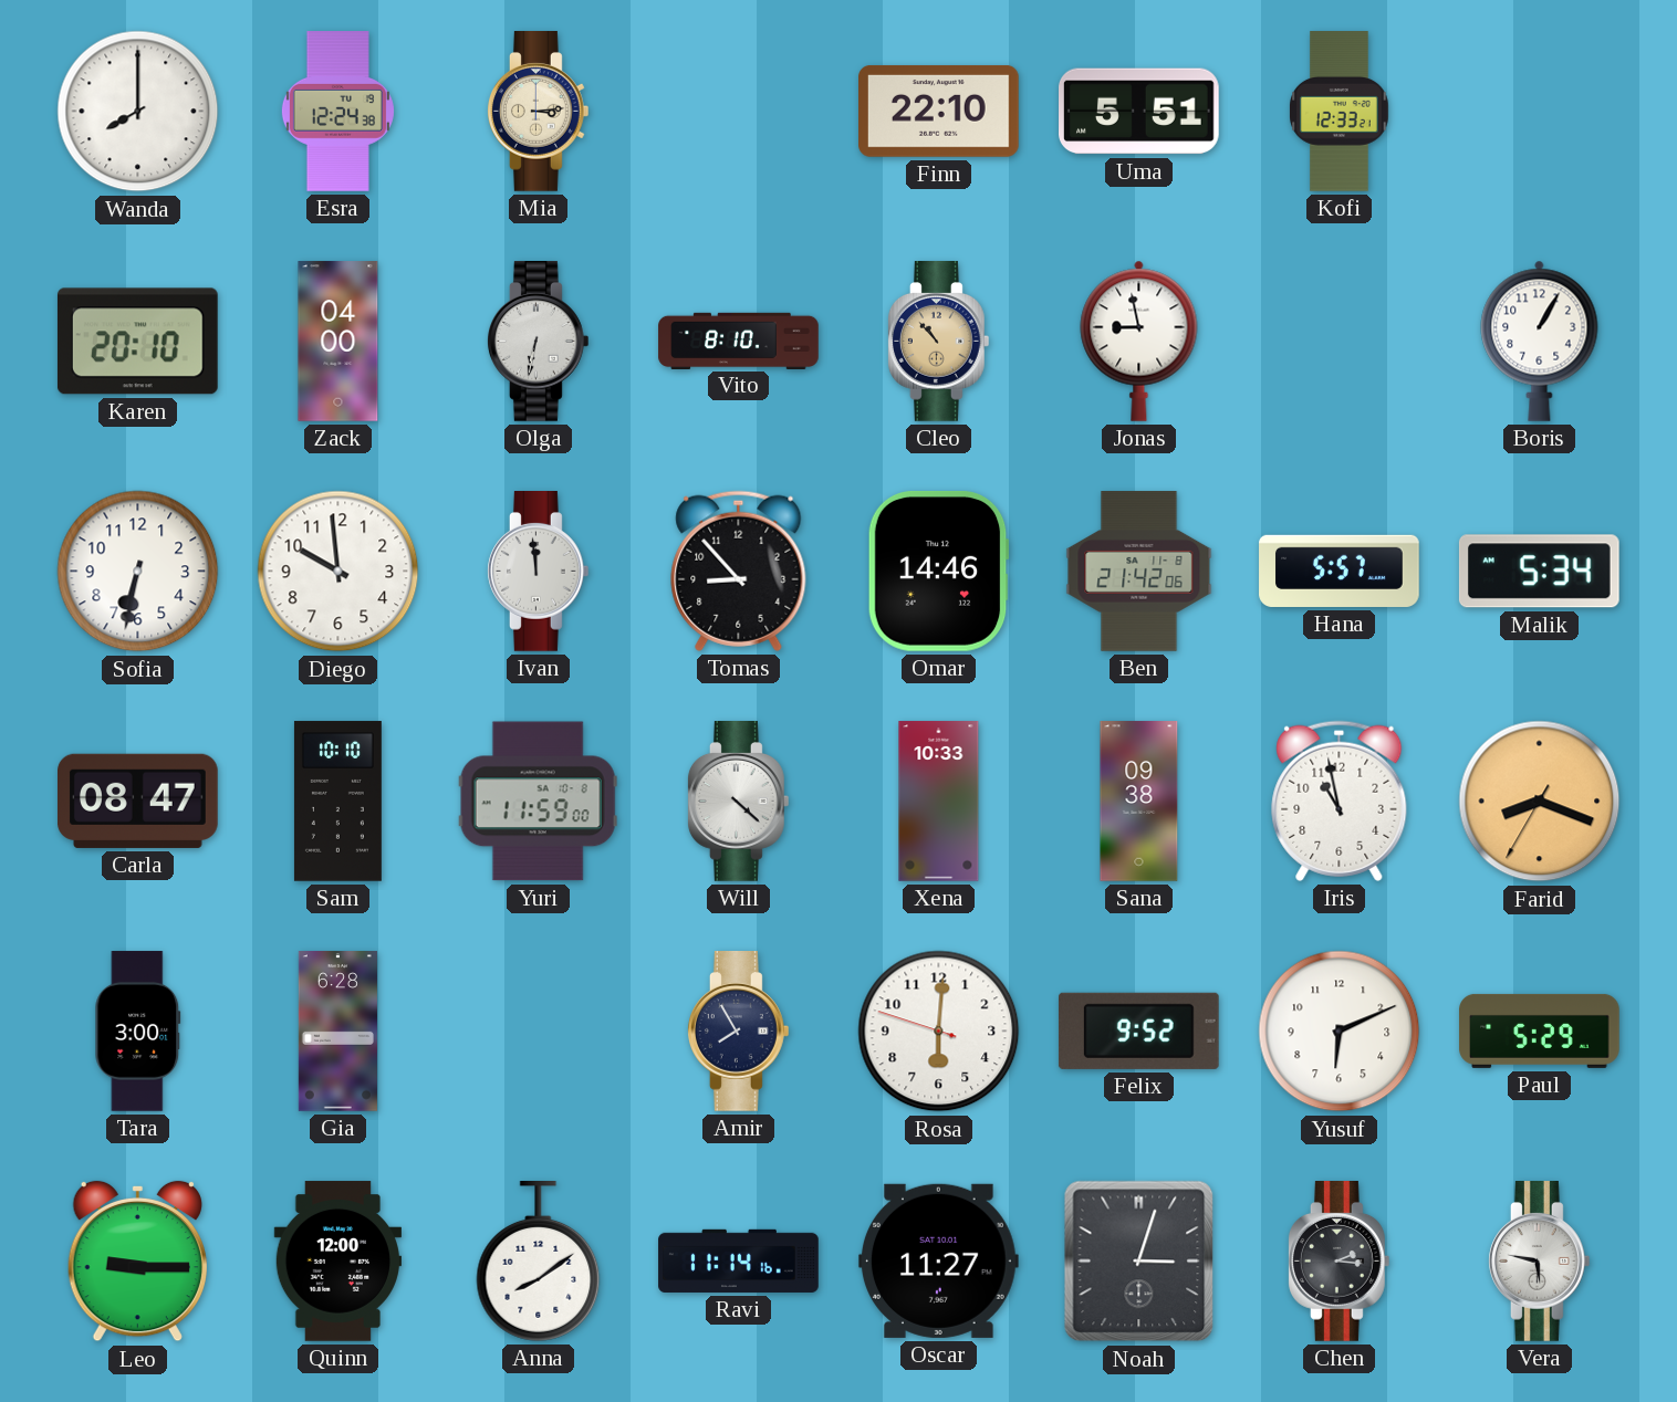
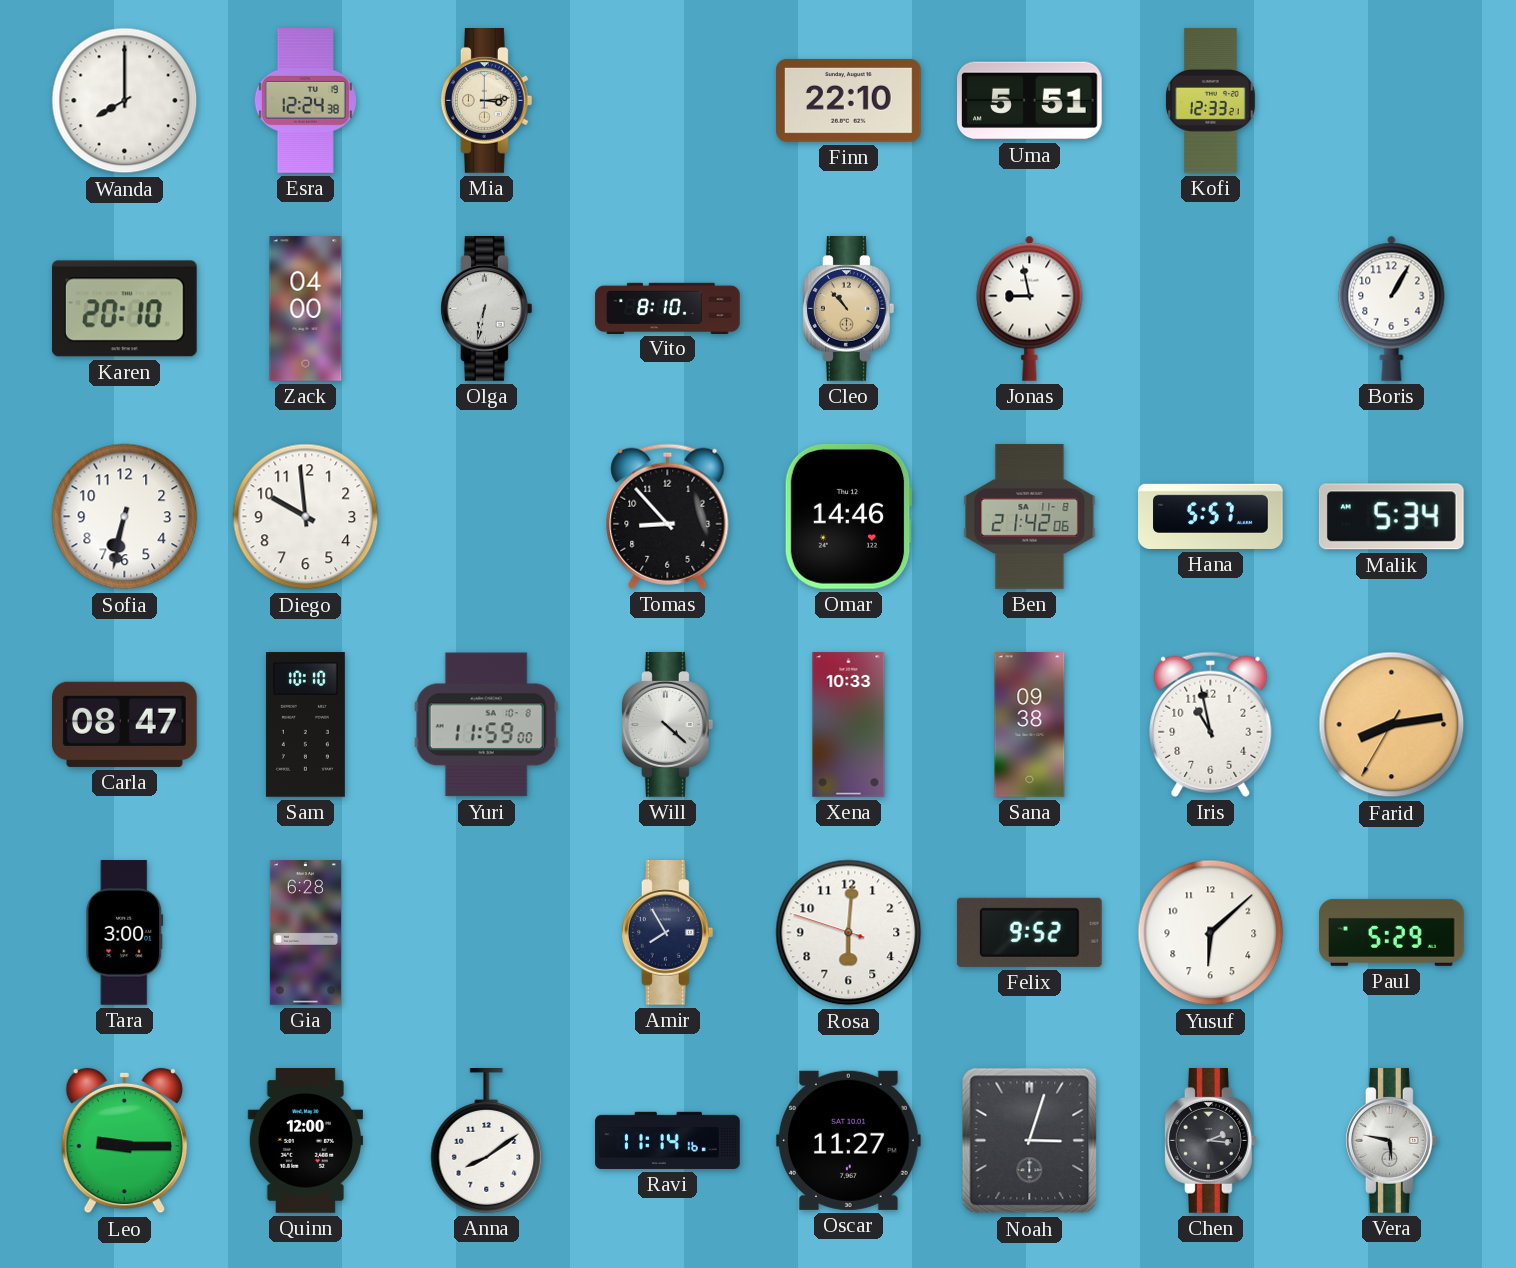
Ivan: 11:59 -> none
Farid: 8:18 -> 8:13
Yusuf: 6:11 -> 6:08
